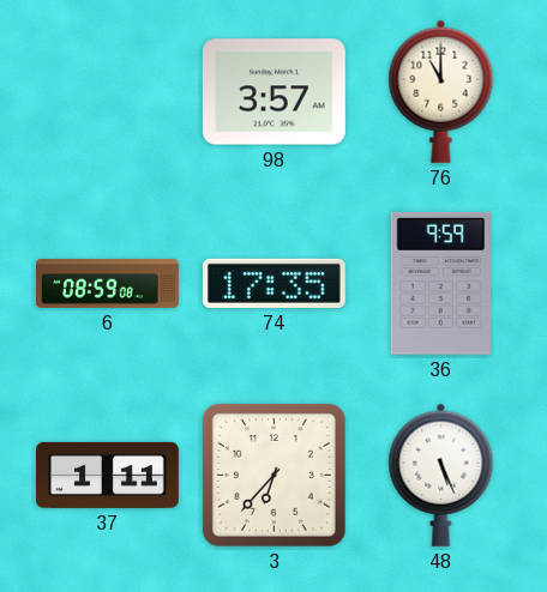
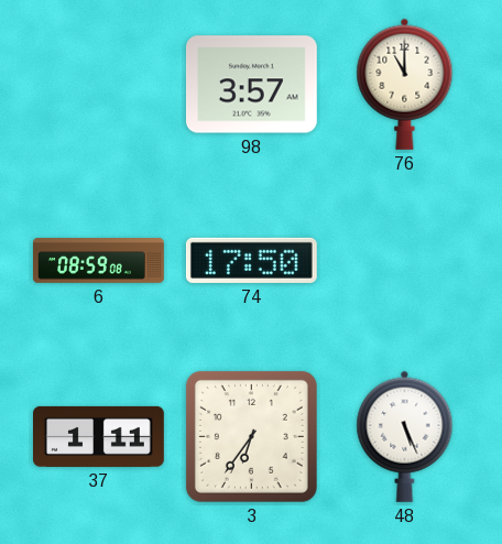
74: 17:35 -> 17:50
36: 9:59 -> none
3: 6:37 -> 6:36
